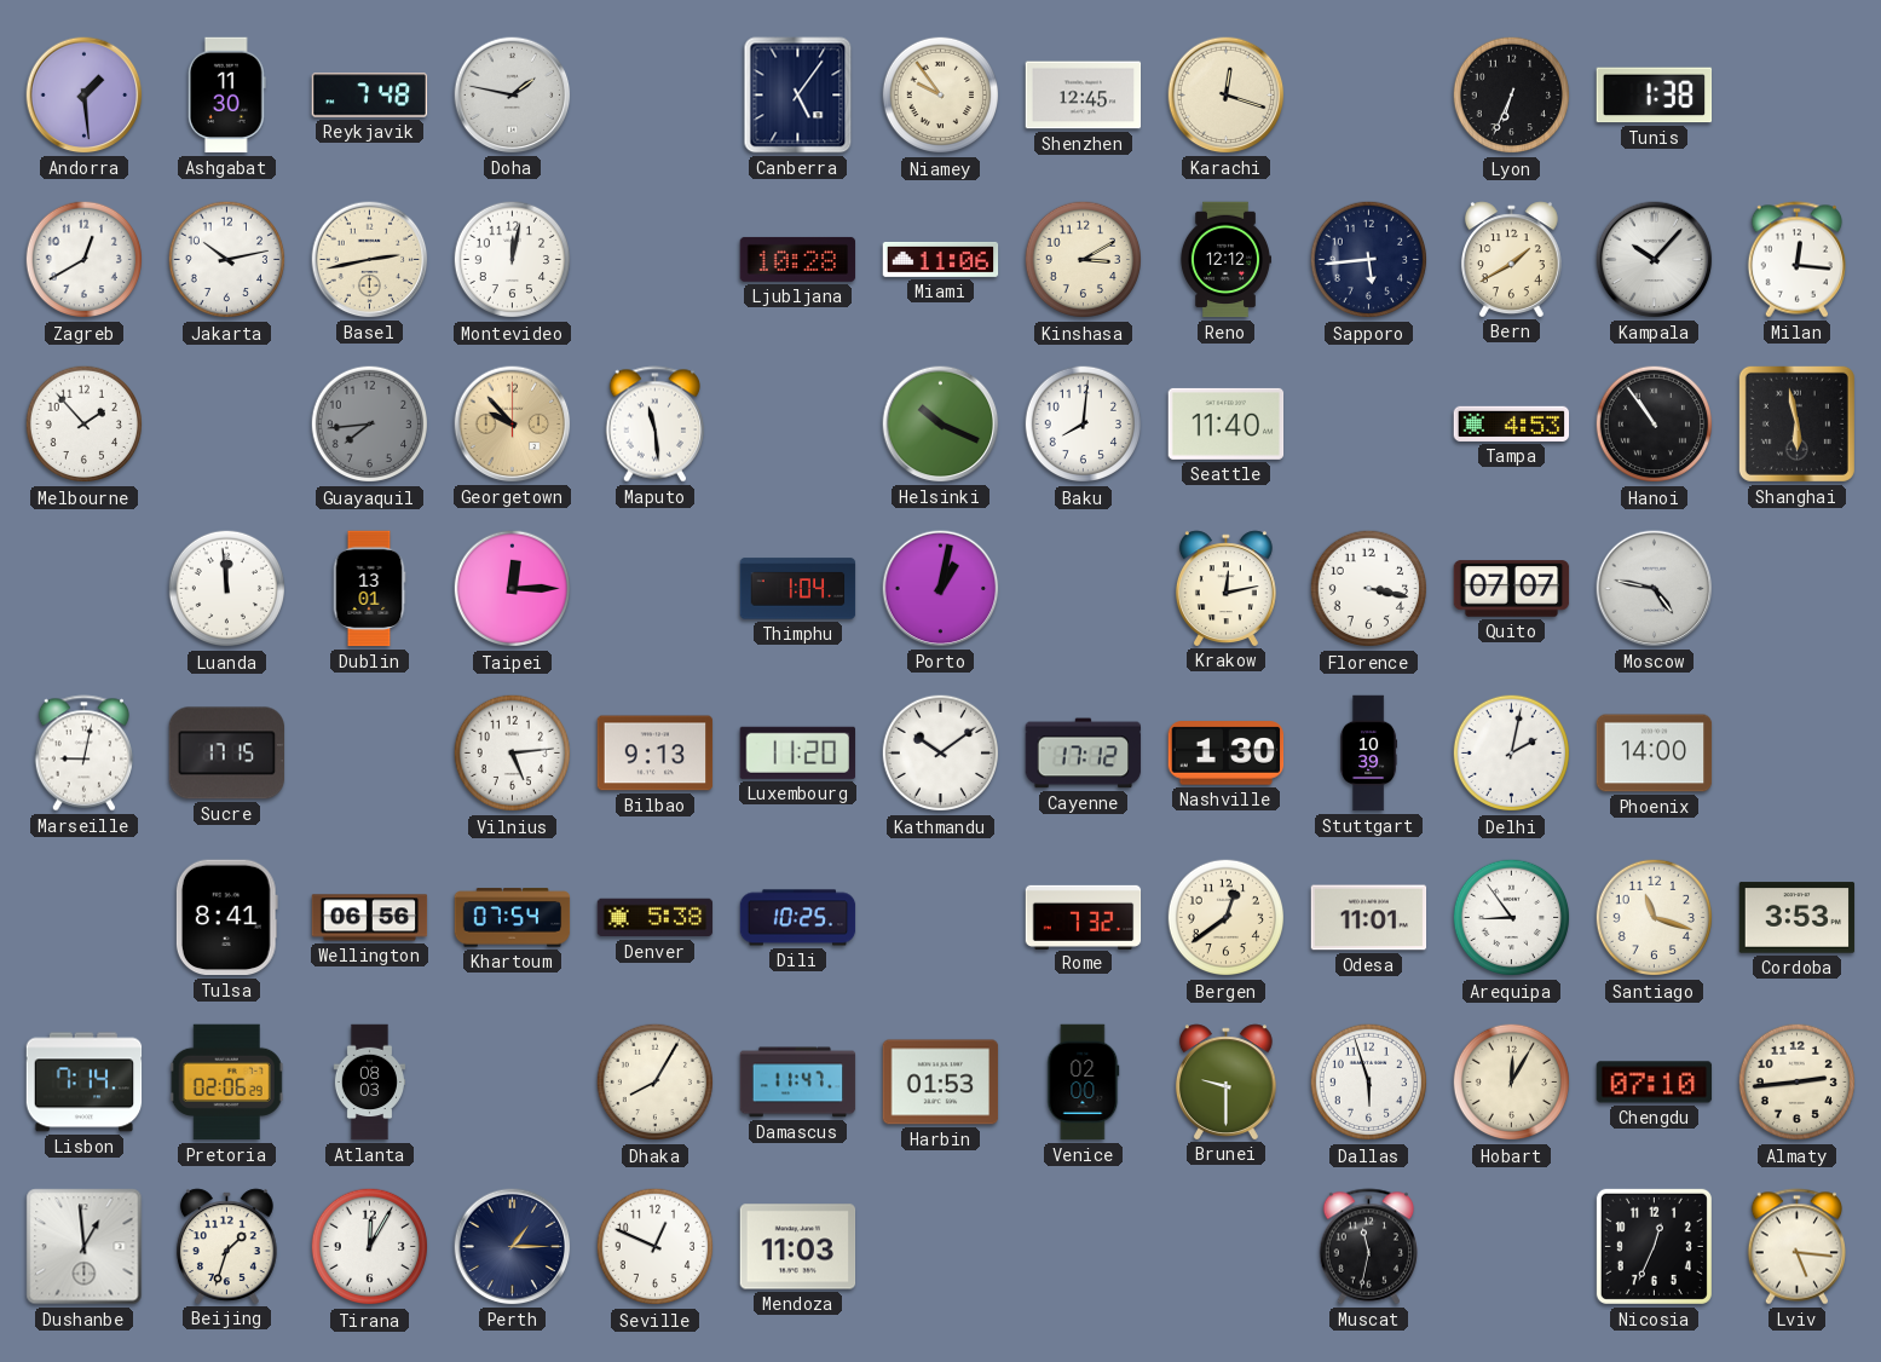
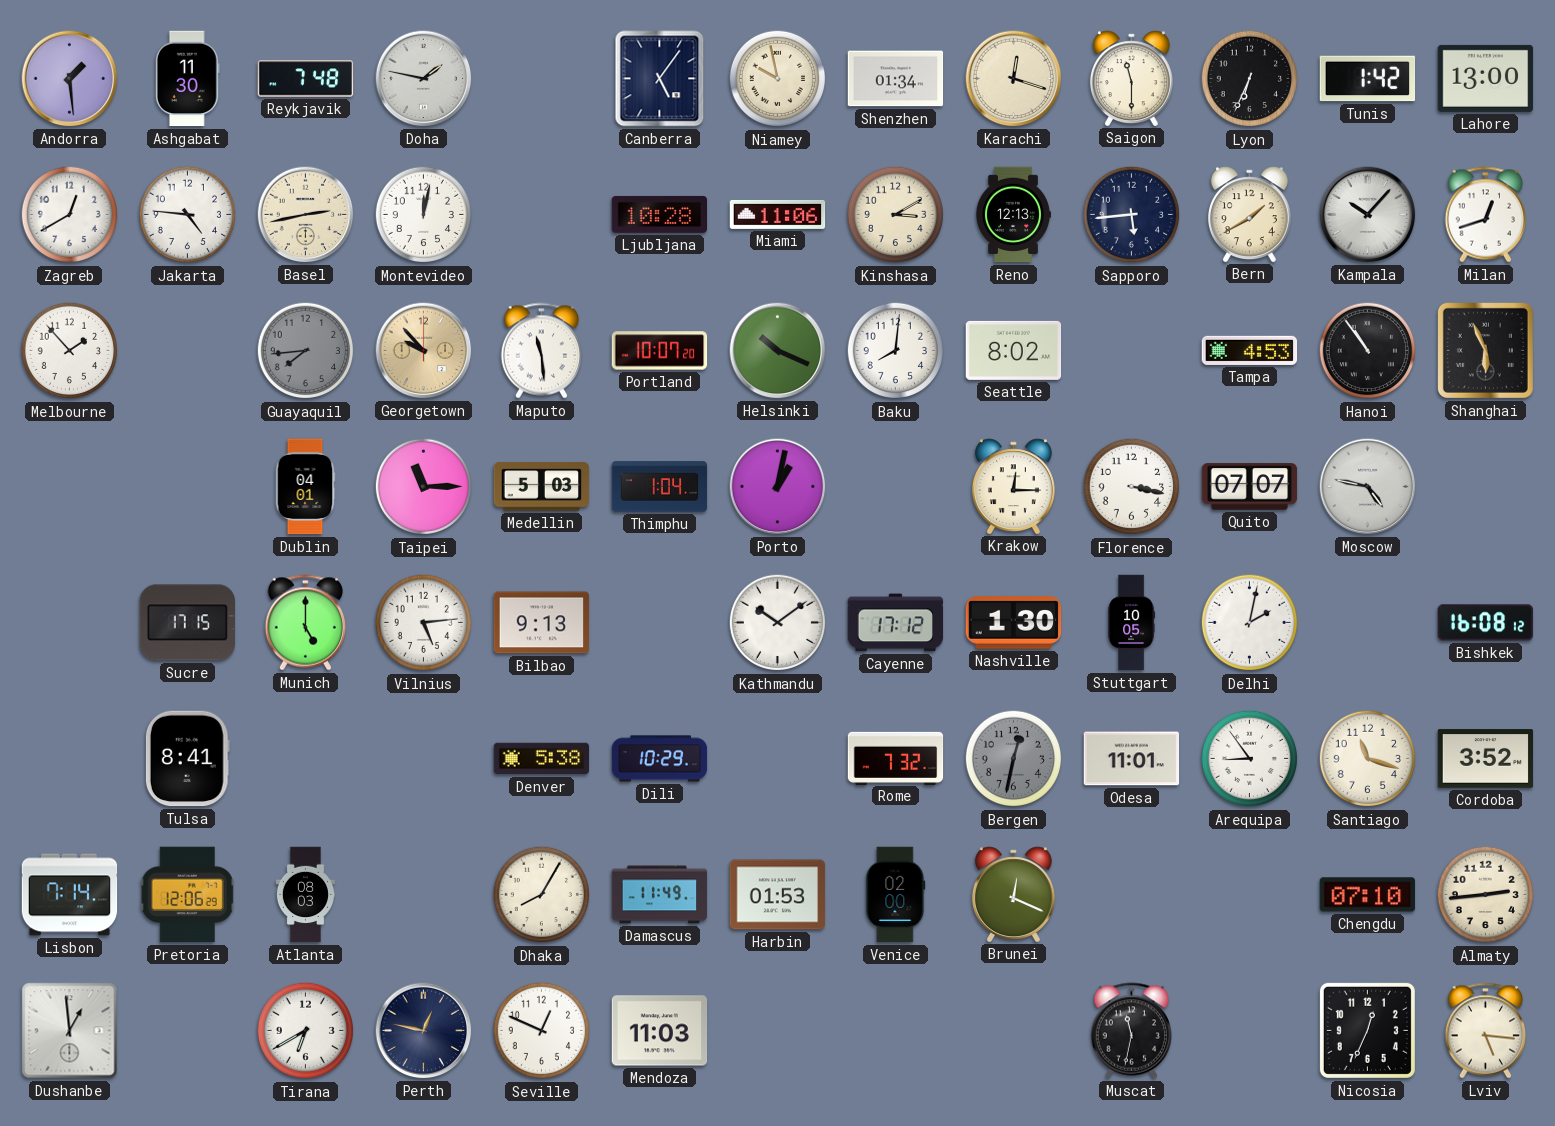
Niamey: 9:54 -> 9:58
Shenzhen: 12:45 -> 01:34
Saigon: none -> 11:30
Tunis: 1:38 -> 1:42
Lahore: none -> 13:00
Jakarta: 10:13 -> 4:46
Reno: 12:12 -> 12:13
Milan: 12:16 -> 12:42
Portland: none -> 10:07
Seattle: 11:40 -> 8:02
Shanghai: 5:58 -> 5:56
Luanda: 11:59 -> none
Dublin: 13:01 -> 04:01
Taipei: 12:15 -> 11:15
Medellin: none -> 5:03
Krakow: 12:13 -> 12:15
Marseille: 9:02 -> none
Munich: none -> 5:00
Luxembourg: 11:20 -> none
Stuttgart: 10:39 -> 10:05
Phoenix: 14:00 -> none
Bishkek: none -> 16:08
Wellington: 06:56 -> none
Khartoum: 07:54 -> none
Dili: 10:25 -> 10:29
Bergen: 12:39 -> 12:32
Bergen dial: cream -> grey
Cordoba: 3:53 -> 3:52
Pretoria: 02:06 -> 12:06
Damascus: 11:47 -> 11:49
Brunei: 9:30 -> 12:19
Dallas: 5:57 -> none
Hobart: 12:05 -> none
Beijing: 1:33 -> none
Tirana: 12:05 -> 6:40
Perth: 1:15 -> 12:47
